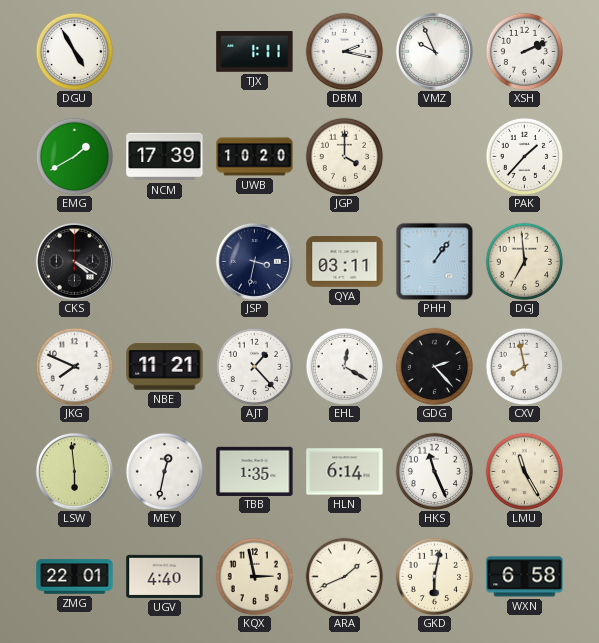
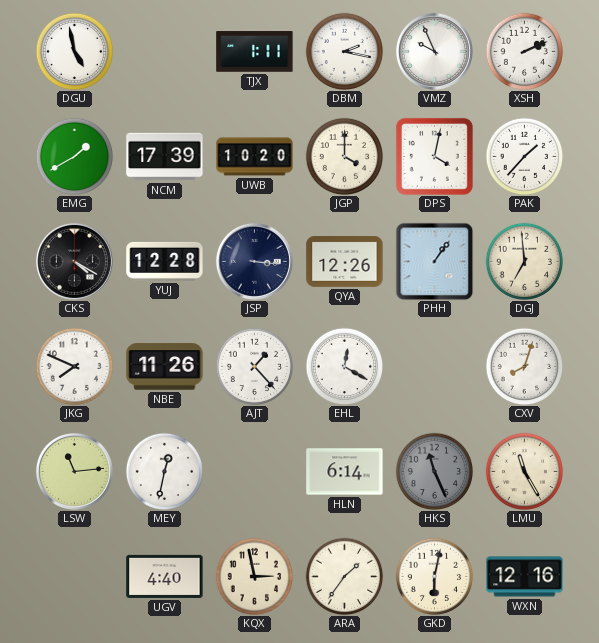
DGU: 4:55 -> 4:58
DPS: none -> 4:02
YUJ: none -> 12:28
JSP: 3:32 -> 3:16
QYA: 03:11 -> 12:26
NBE: 11:21 -> 11:26
GDG: 2:23 -> none
CXV: 7:58 -> 8:03
LSW: 5:59 -> 11:14
TBB: 1:35 -> none
HKS dial: white -> grey
ZMG: 22:01 -> none
ARA: 1:41 -> 1:36
WXN: 6:58 -> 12:16
